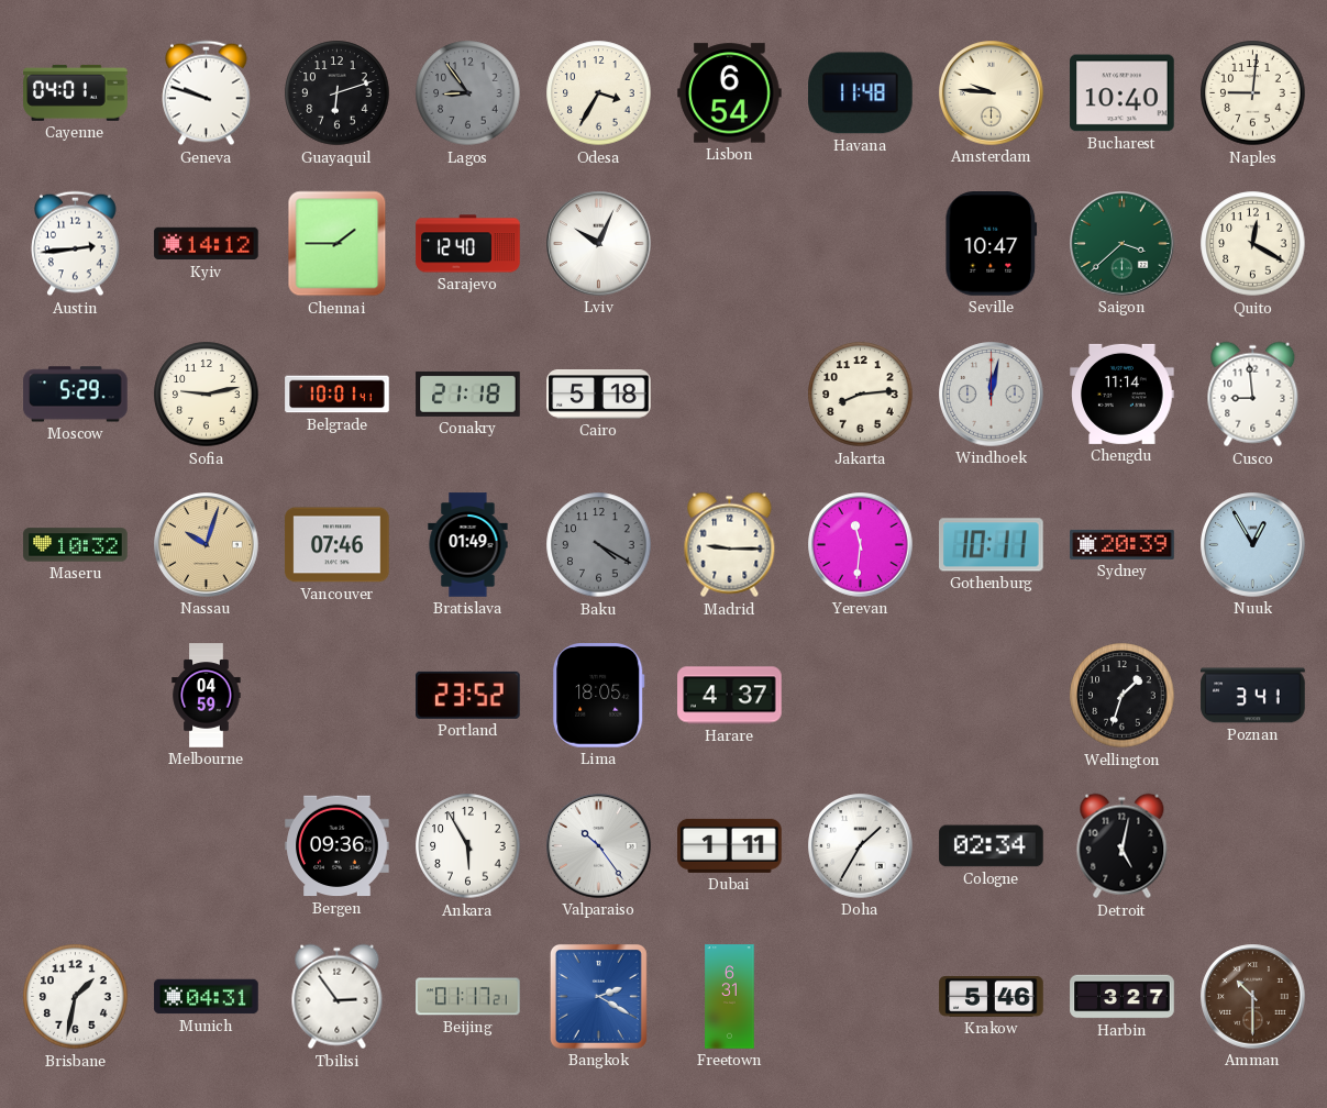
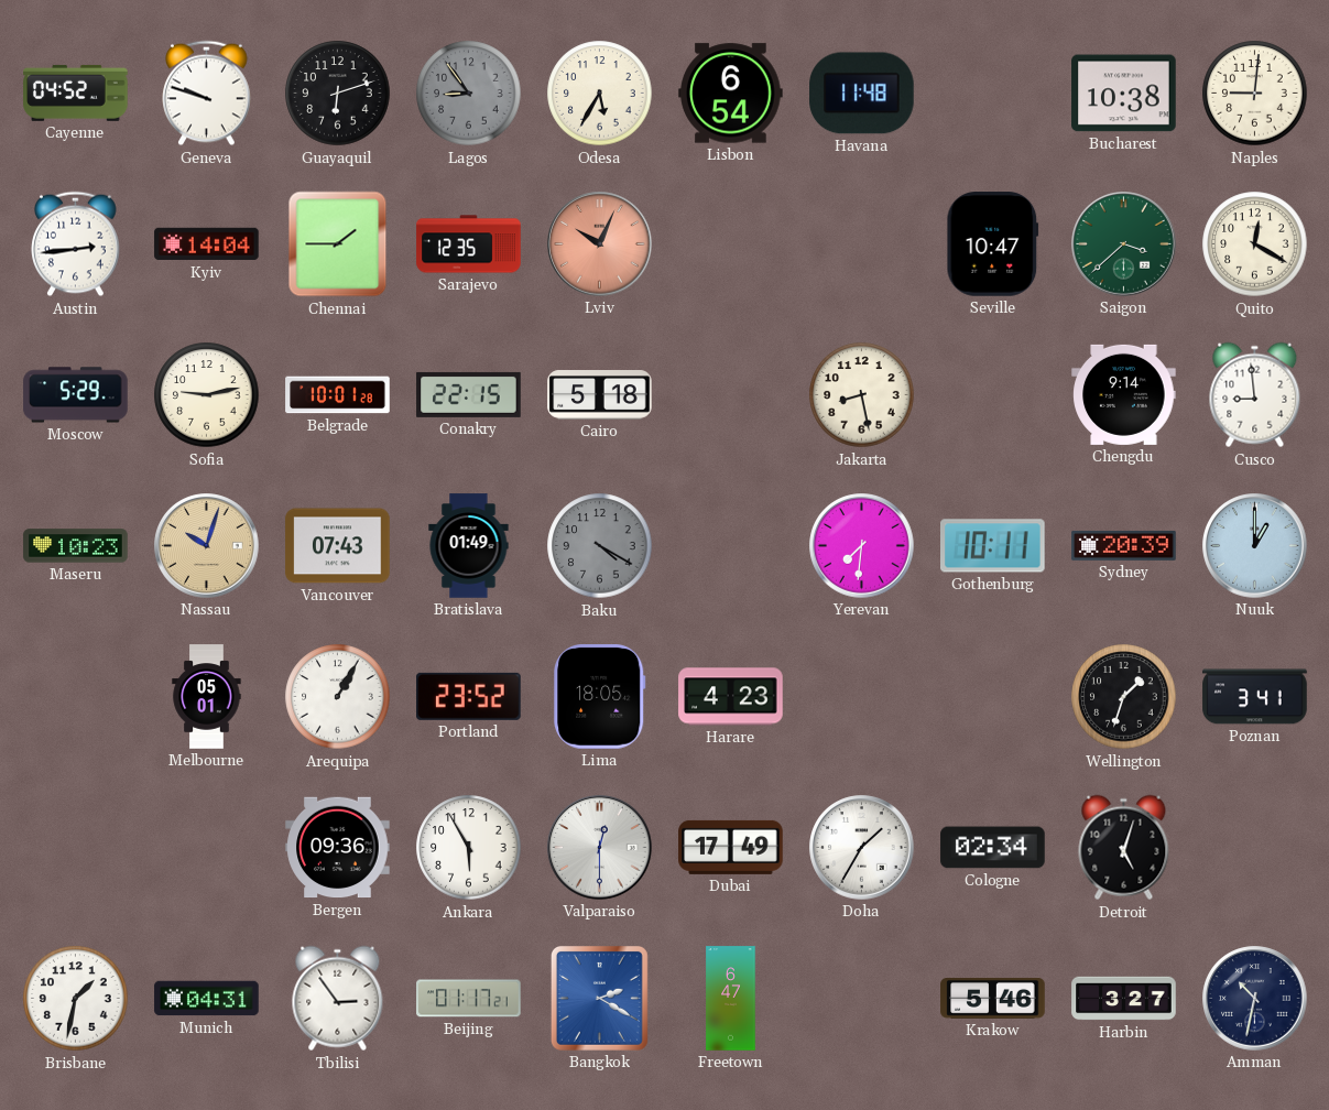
Cayenne: 04:01 -> 04:52
Odesa: 3:35 -> 5:35
Amsterdam: 9:46 -> none
Bucharest: 10:40 -> 10:38
Kyiv: 14:12 -> 14:04
Sarajevo: 12:40 -> 12:35
Lviv dial: white -> salmon
Belgrade: 10:01:41 -> 10:01:28
Conakry: 21:18 -> 22:15
Jakarta: 8:14 -> 8:28
Windhoek: 12:02 -> none
Chengdu: 11:14 -> 9:14
Maseru: 10:32 -> 10:23
Vancouver: 07:46 -> 07:43
Madrid: 9:15 -> none
Yerevan: 11:31 -> 7:31
Nuuk: 12:55 -> 1:00
Melbourne: 04:59 -> 05:01
Arequipa: none -> 1:05
Harare: 4:37 -> 4:23
Valparaiso: 10:24 -> 12:30
Dubai: 1:11 -> 17:49
Detroit: 5:02 -> 5:03
Freetown: 6:31 -> 6:47
Amman: 10:30 -> 10:32
Amman dial: brown -> navy
